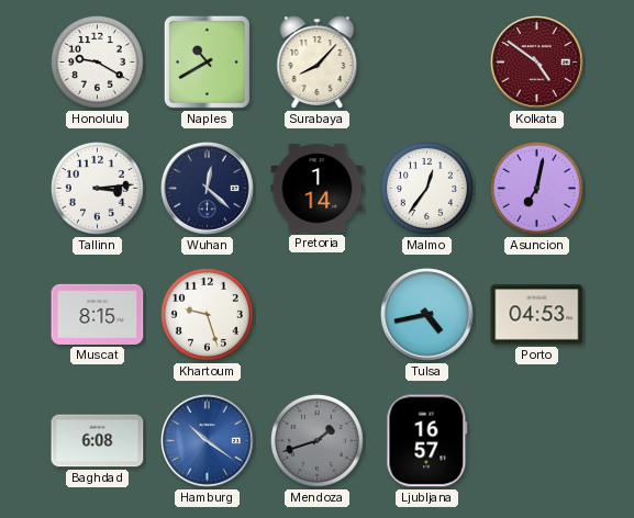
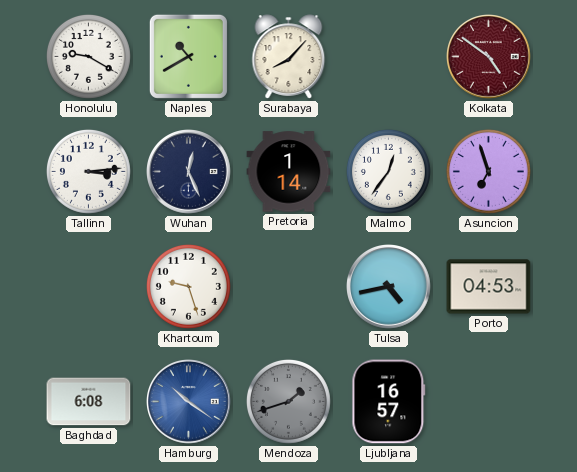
Wuhan: 12:22 -> 12:26
Asuncion: 7:02 -> 6:57
Muscat: 8:15 -> none
